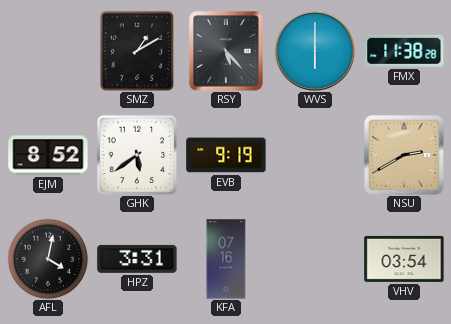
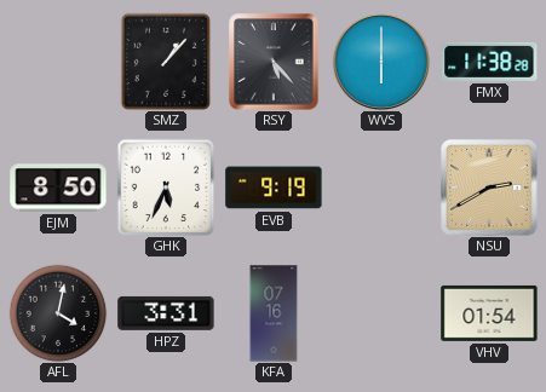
SMZ: 1:10 -> 1:07
EJM: 8:52 -> 8:50
GHK: 5:39 -> 5:34
VHV: 03:54 -> 01:54
